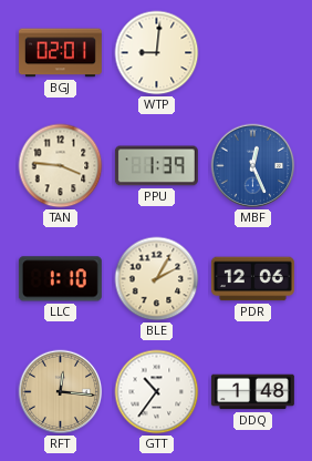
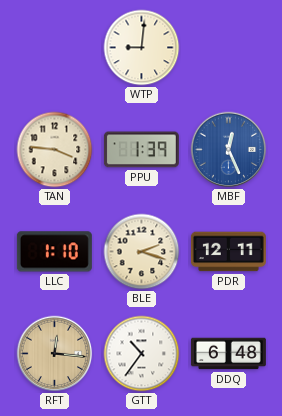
BGJ: 02:01 -> none
BLE: 2:05 -> 2:18
PDR: 12:06 -> 12:11
DDQ: 1:48 -> 6:48
